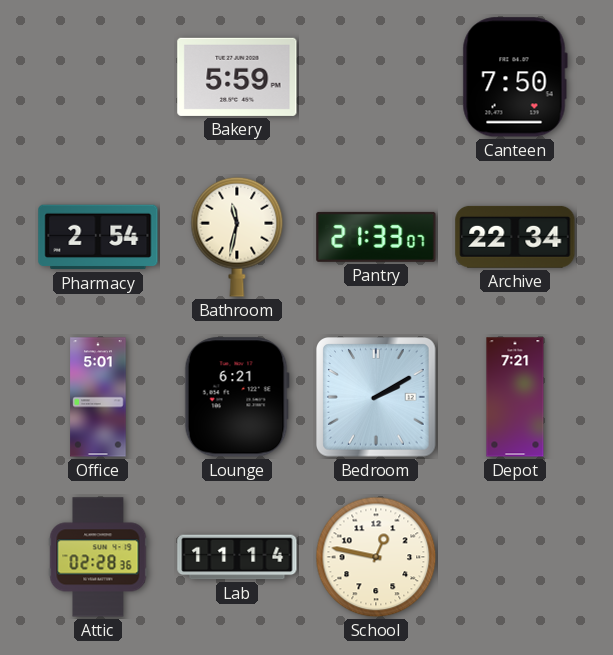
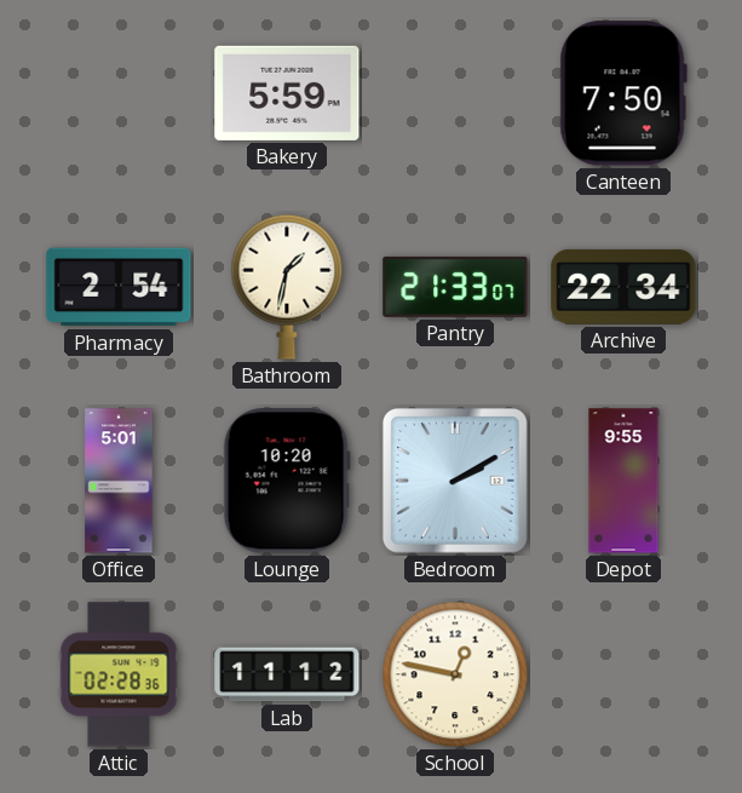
Bathroom: 11:32 -> 1:32
Lounge: 6:21 -> 10:20
Depot: 7:21 -> 9:55
Lab: 11:14 -> 11:12
